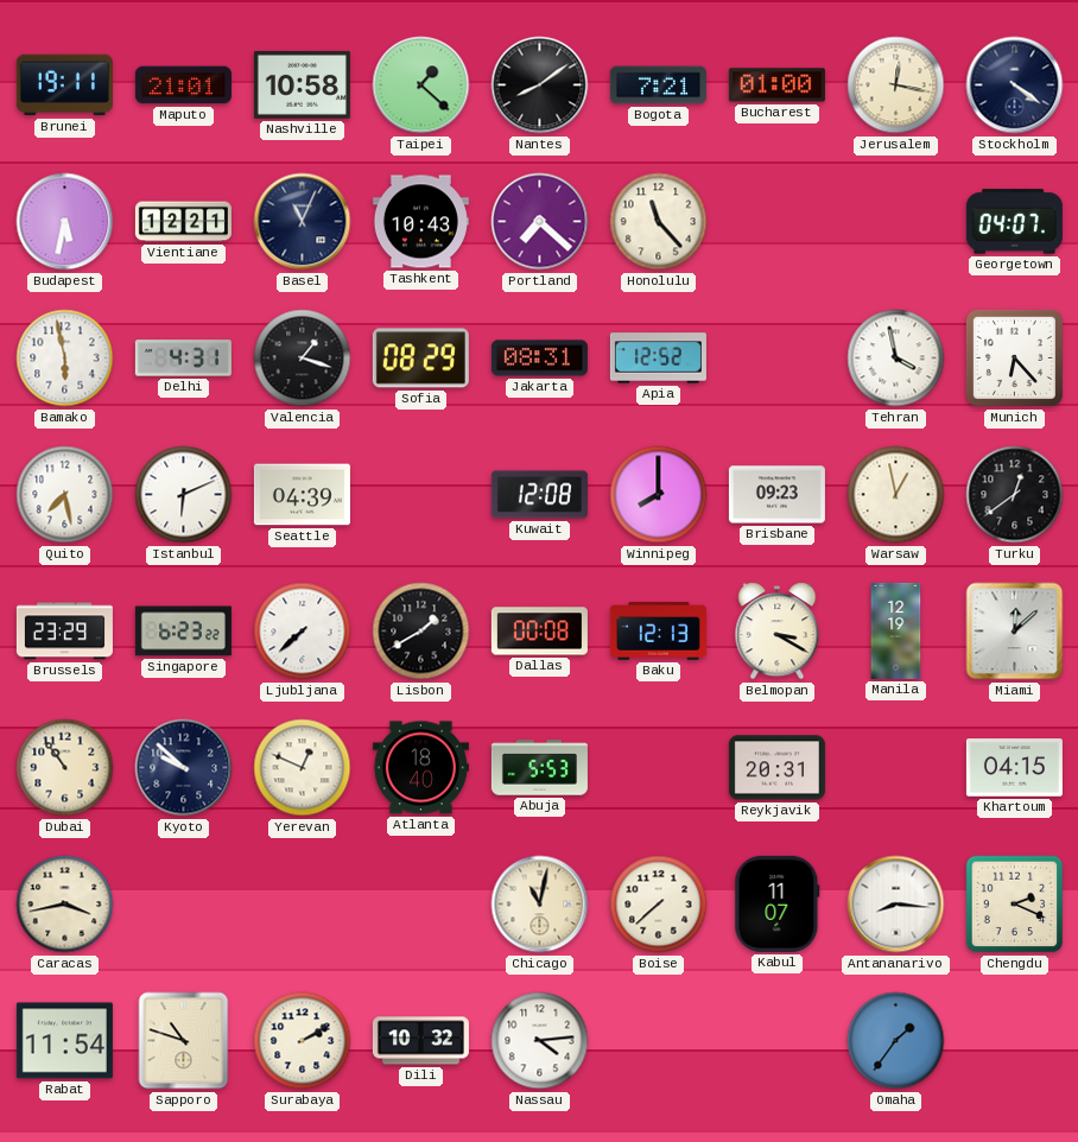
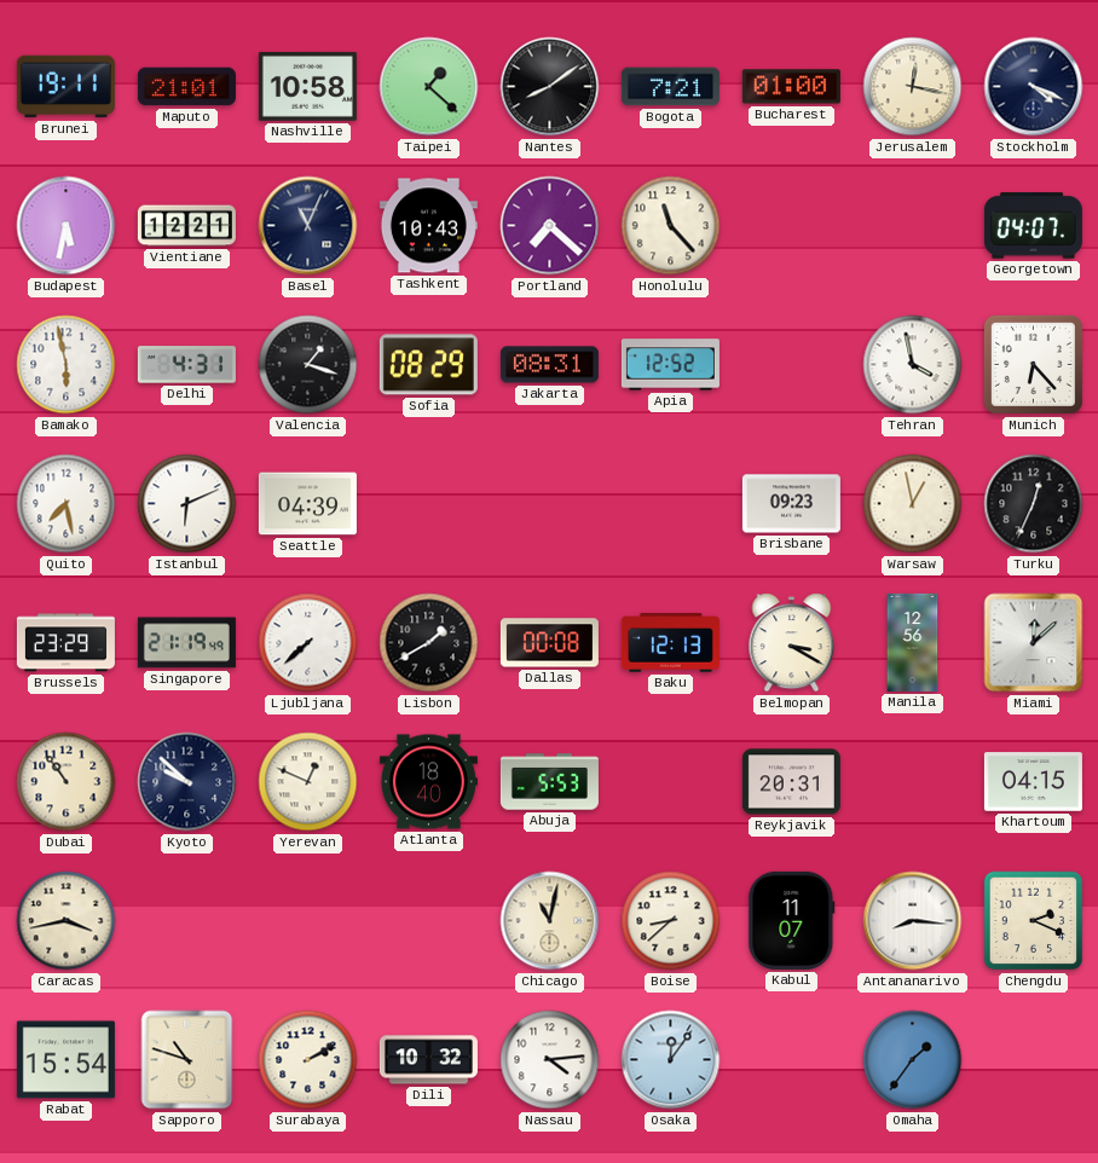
Stockholm: 4:21 -> 4:19
Kuwait: 12:08 -> none
Winnipeg: 8:00 -> none
Turku: 12:39 -> 12:34
Singapore: 6:23 -> 21:19
Manila: 12:19 -> 12:56
Boise: 7:38 -> 8:38
Rabat: 11:54 -> 15:54
Osaka: none -> 12:06
